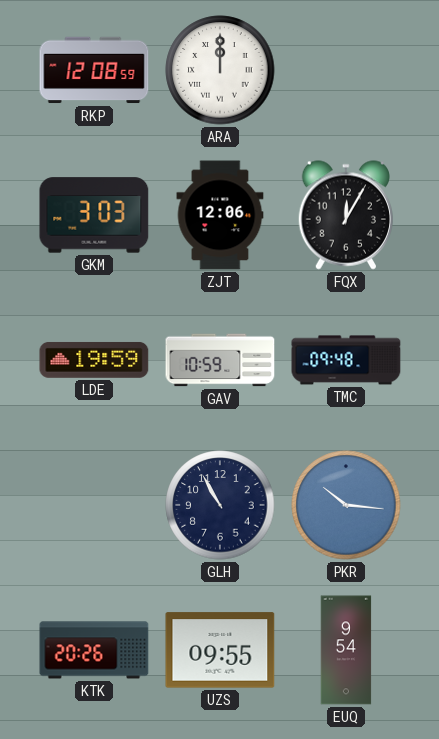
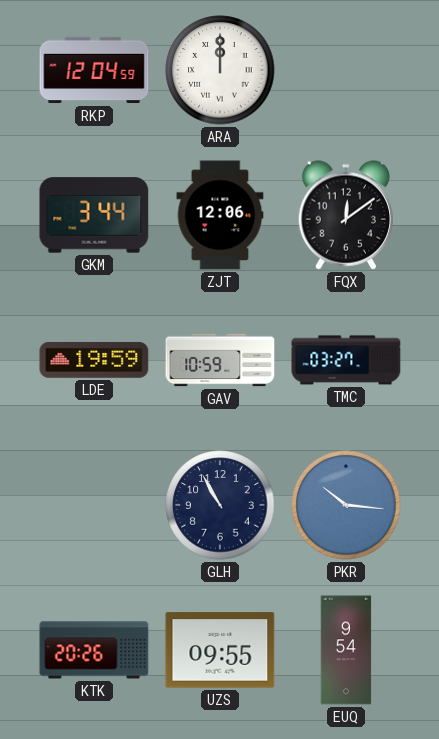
RKP: 12:08 -> 12:04
GKM: 3:03 -> 3:44
FQX: 12:05 -> 12:09
TMC: 09:48 -> 03:27
